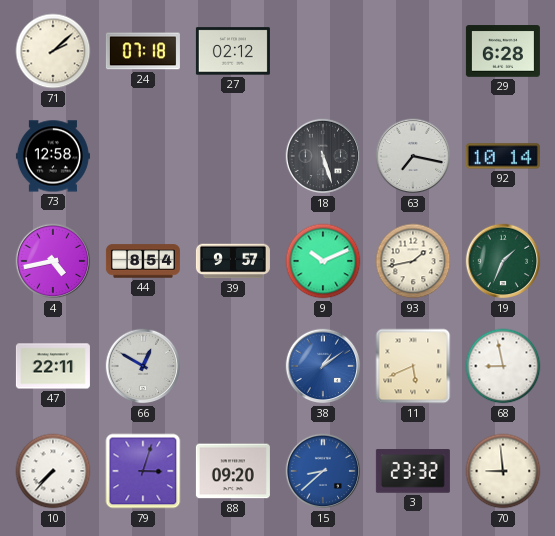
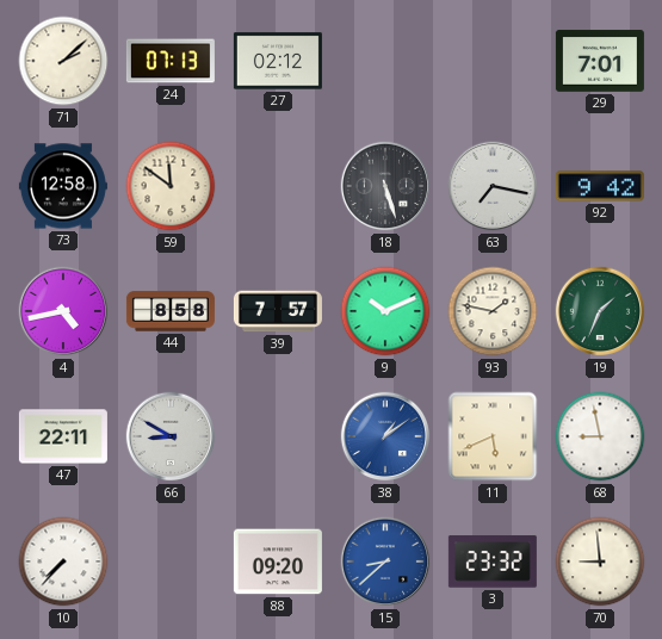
24: 07:18 -> 07:13
29: 6:28 -> 7:01
59: none -> 11:51
92: 10:14 -> 9:42
44: 8:54 -> 8:58
39: 9:57 -> 7:57
93: 1:43 -> 1:47
66: 12:50 -> 8:50
79: 3:03 -> none
